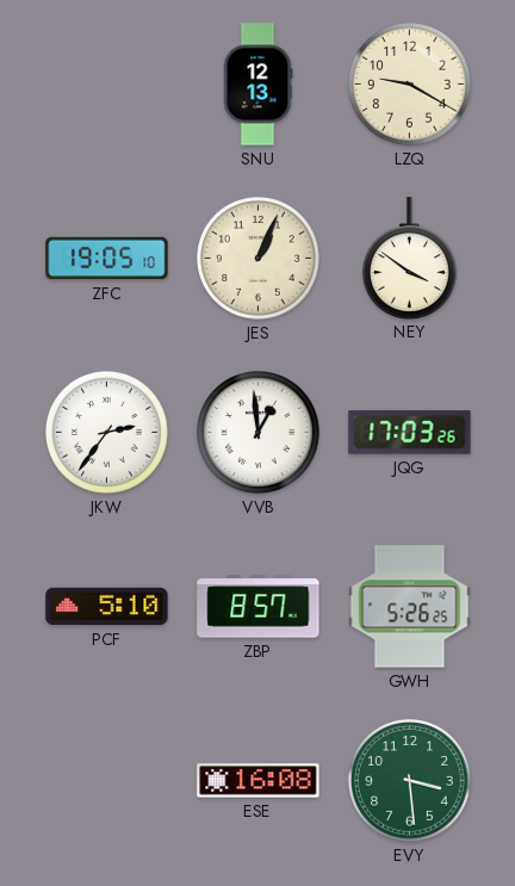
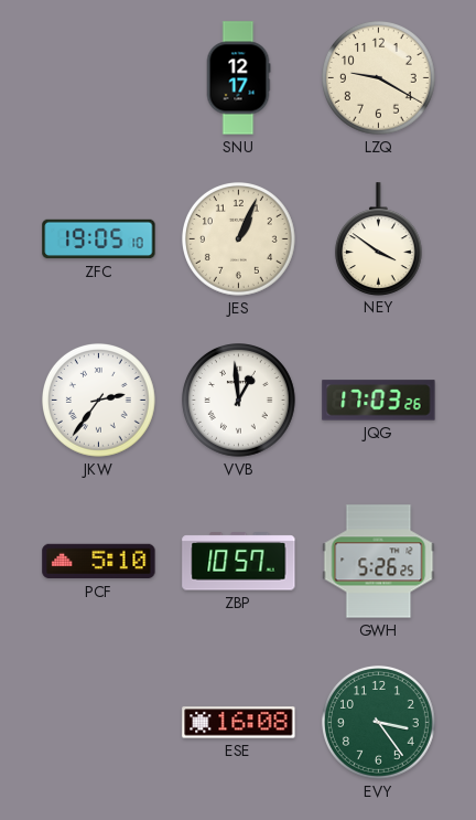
SNU: 12:13 -> 12:17
ZBP: 8:57 -> 10:57
EVY: 3:29 -> 3:24
